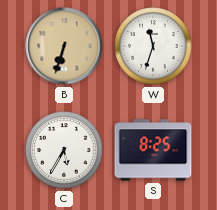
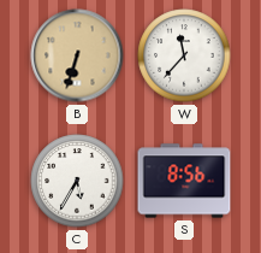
W: 11:33 -> 11:37
S: 8:25 -> 8:56
